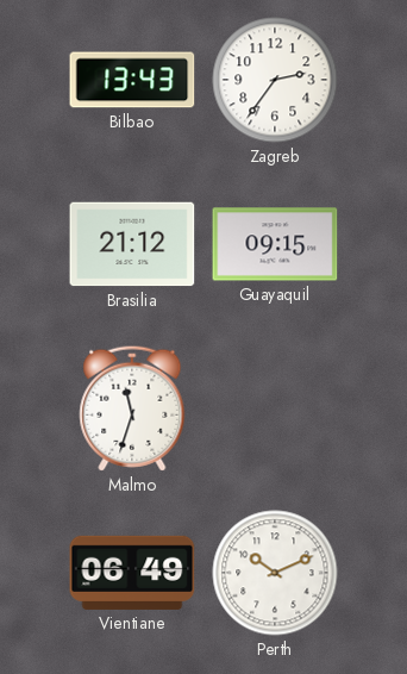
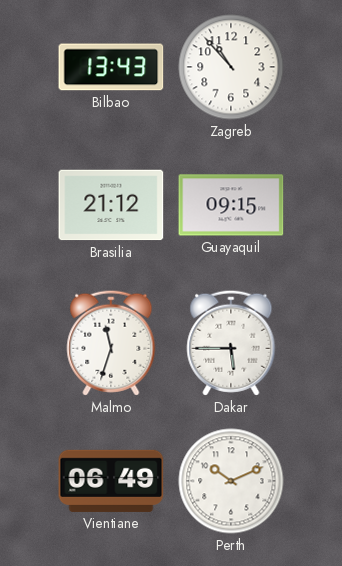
Zagreb: 2:36 -> 10:53
Dakar: none -> 5:45
